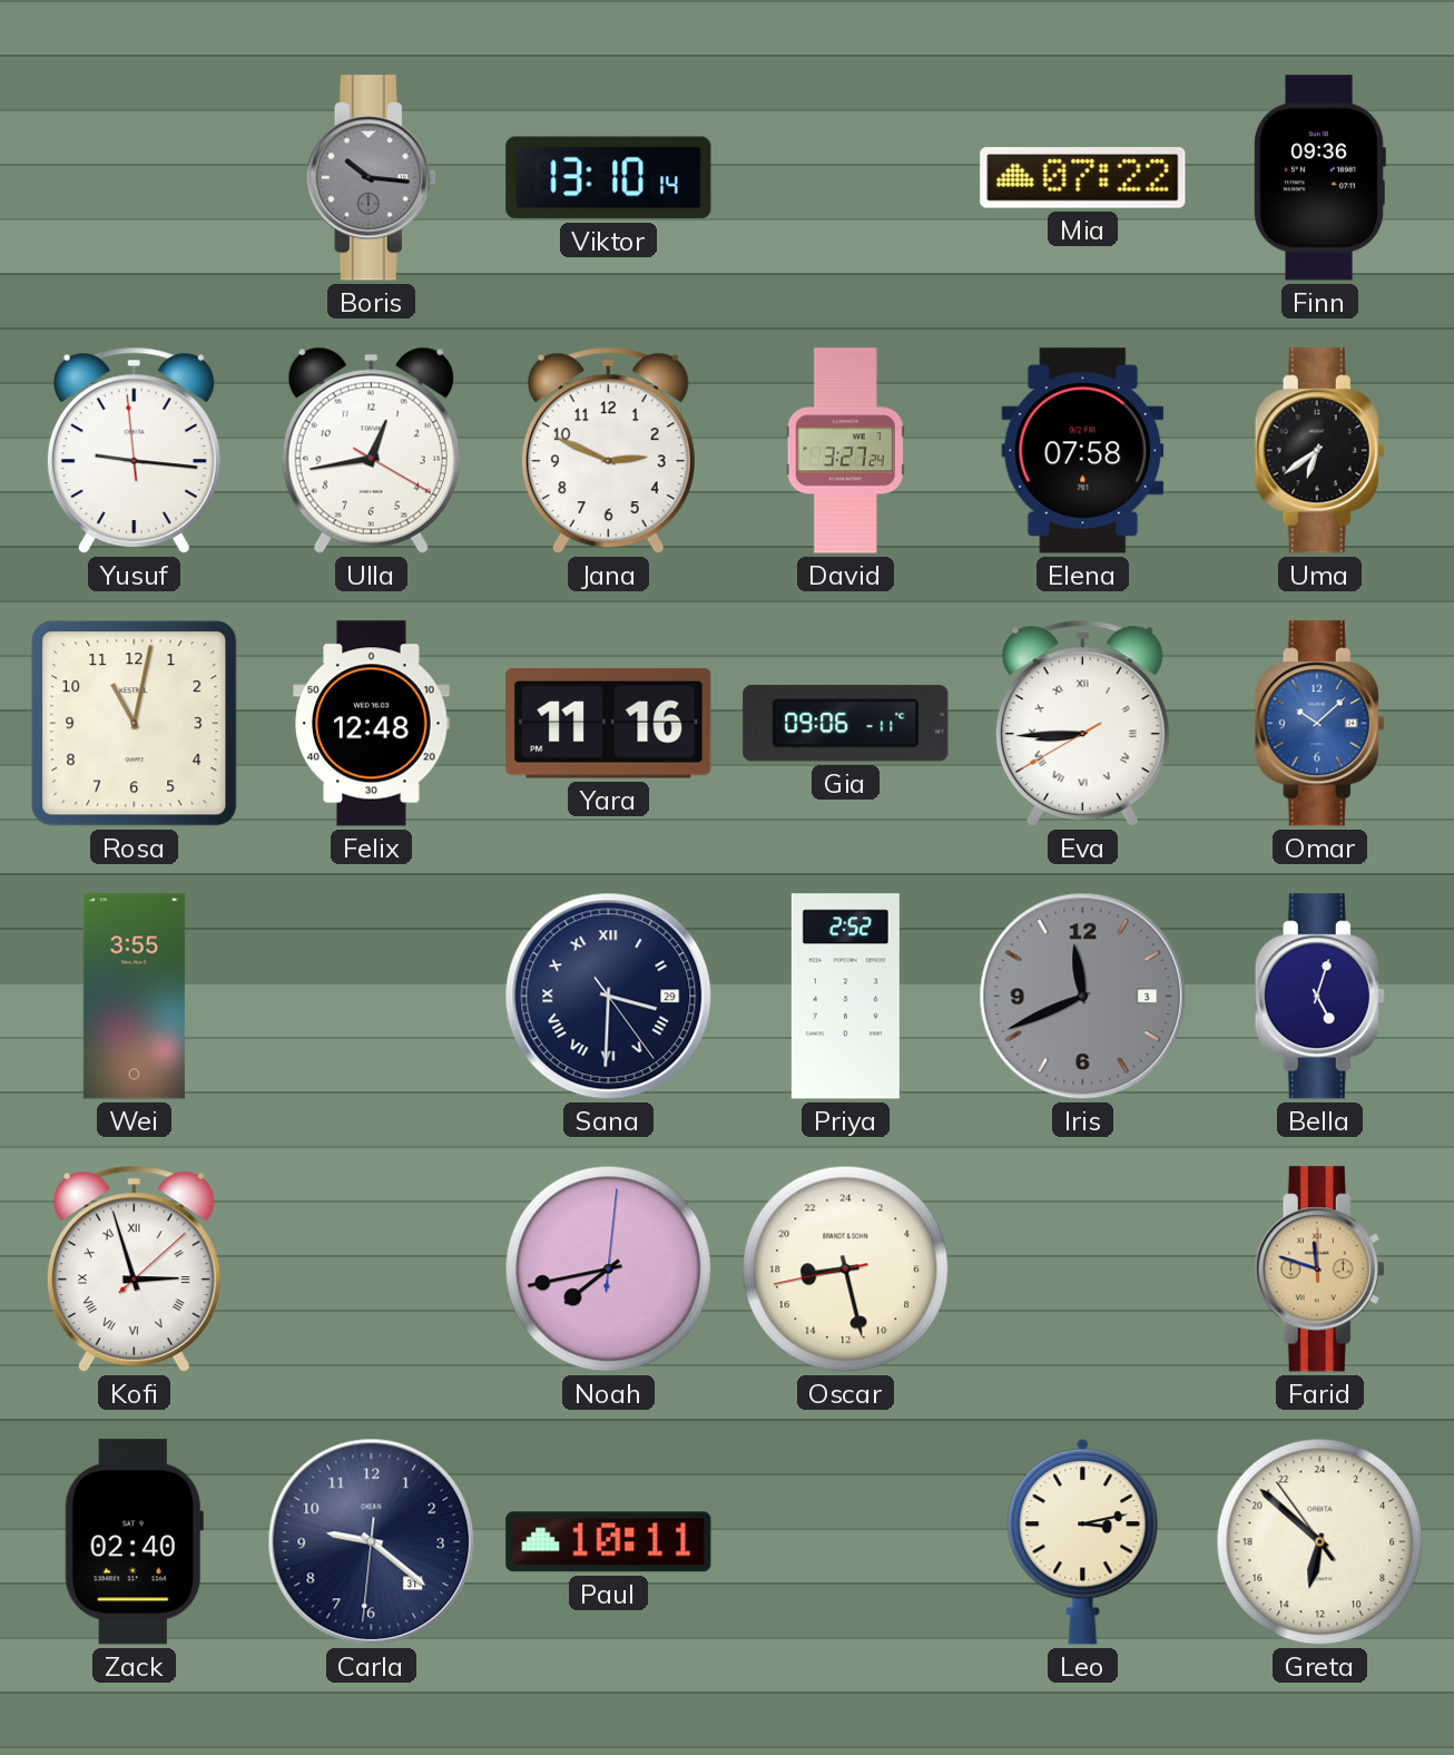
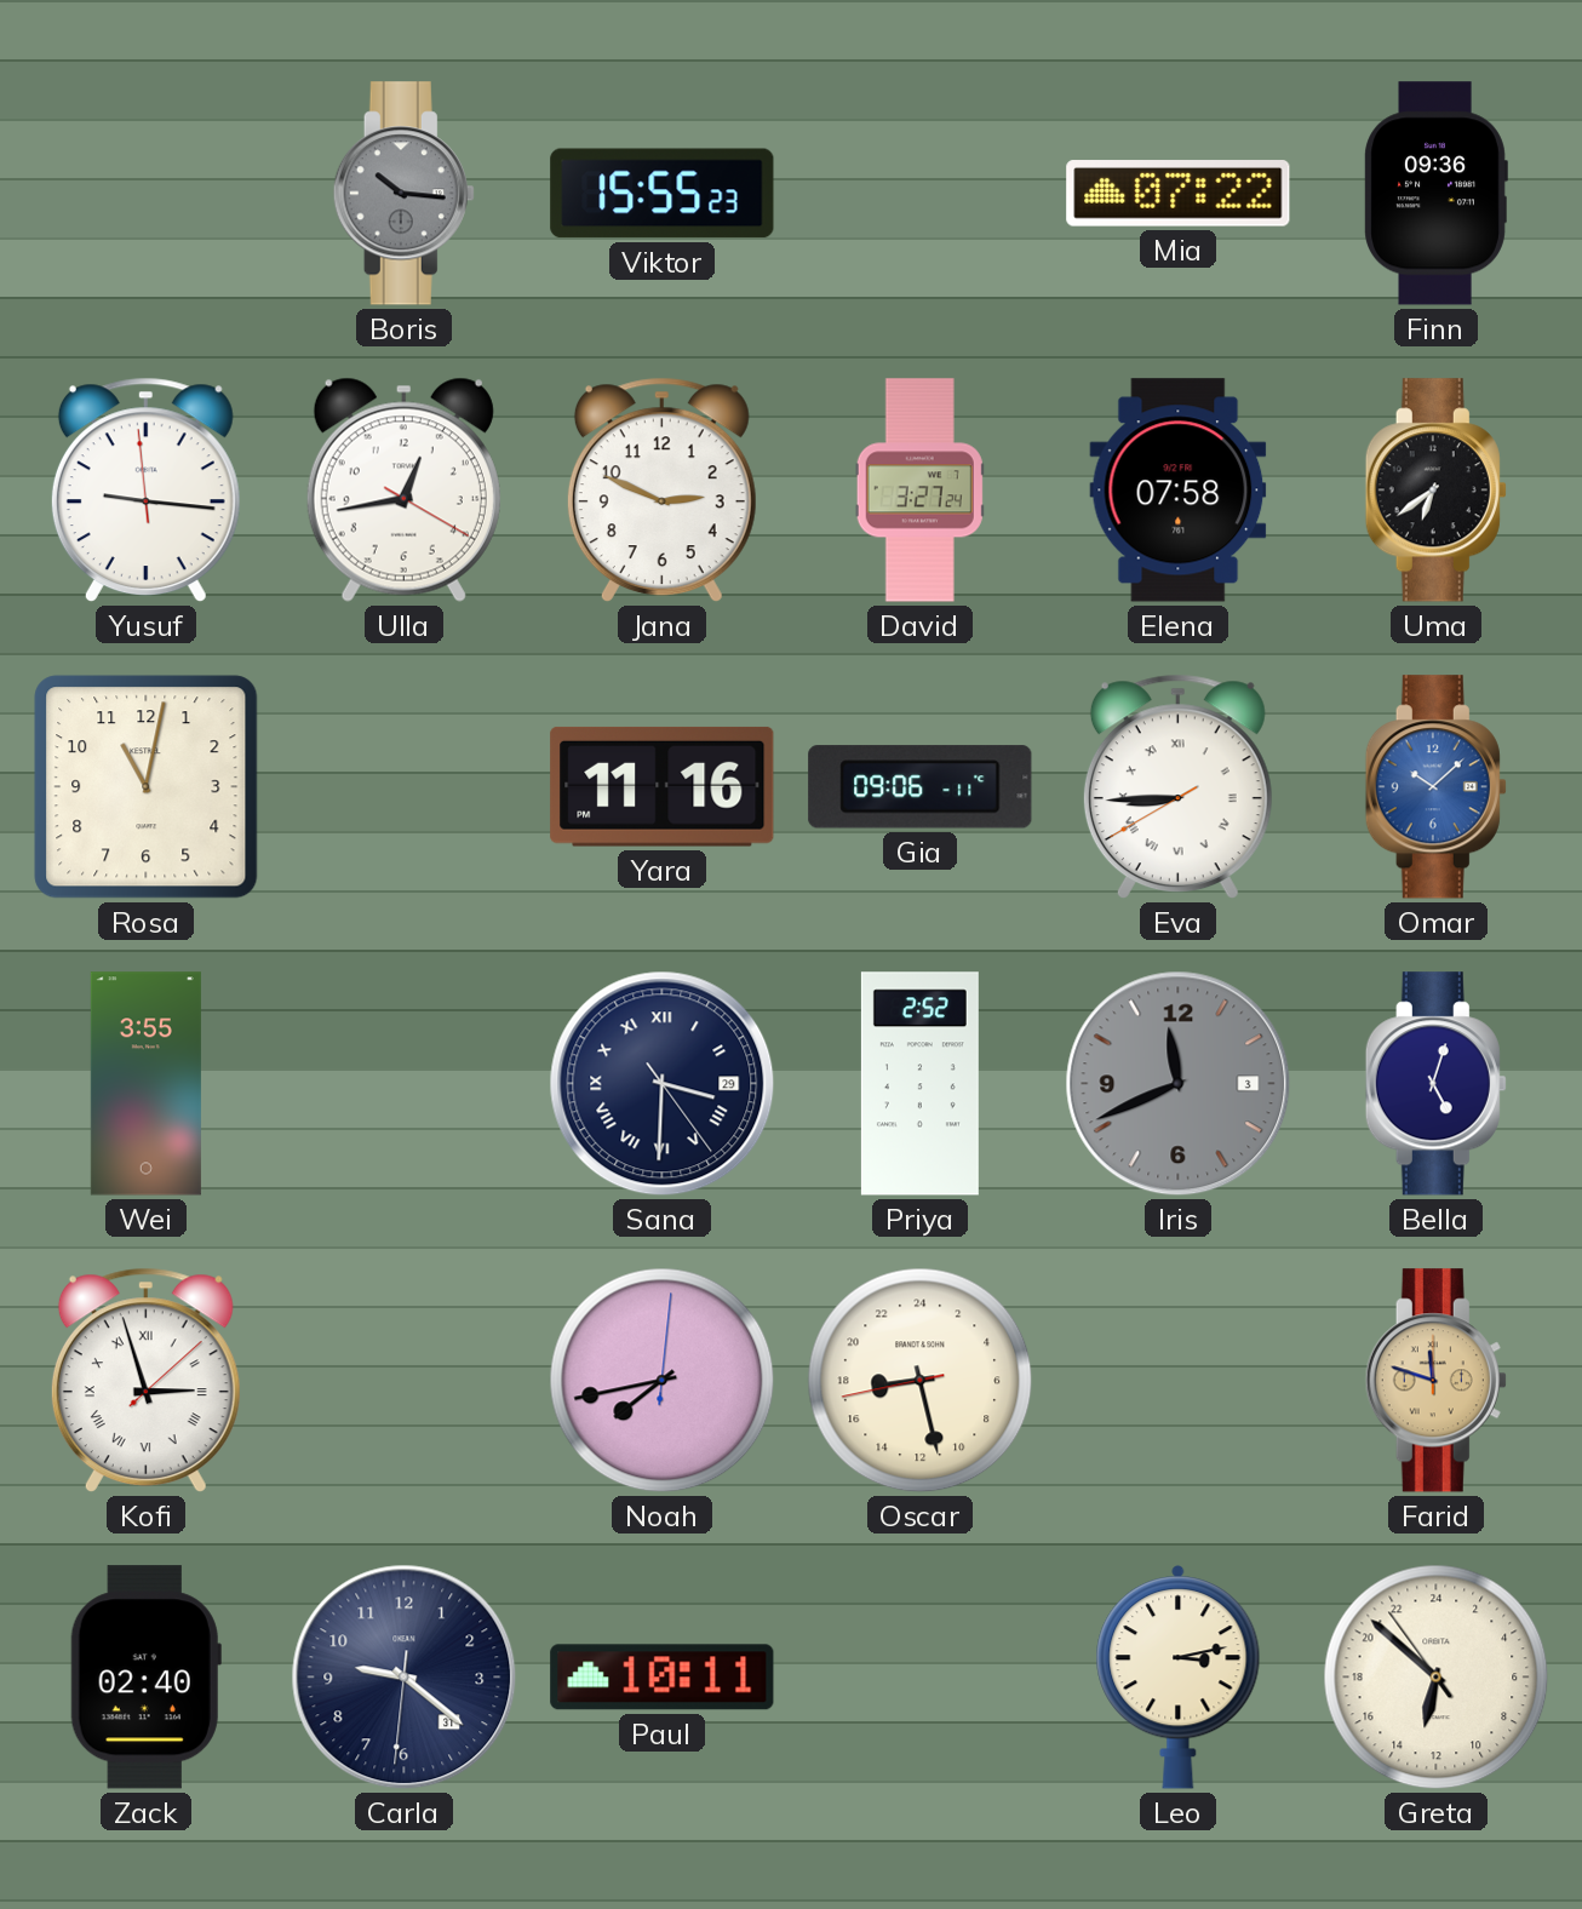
Viktor: 13:10 -> 15:55
Felix: 12:48 -> none
